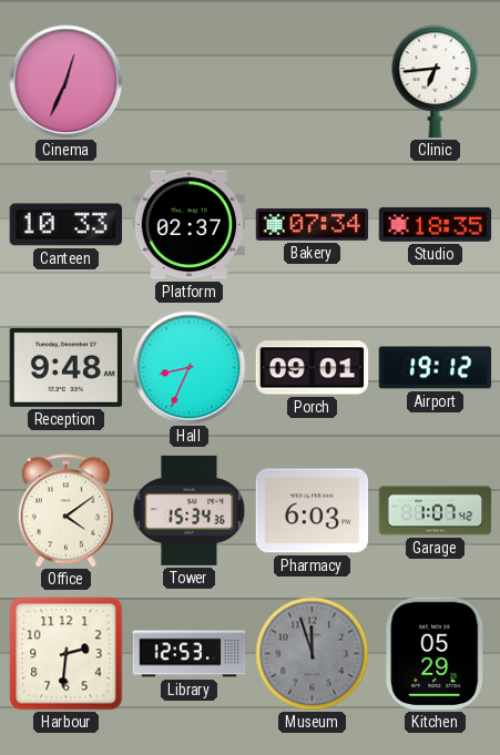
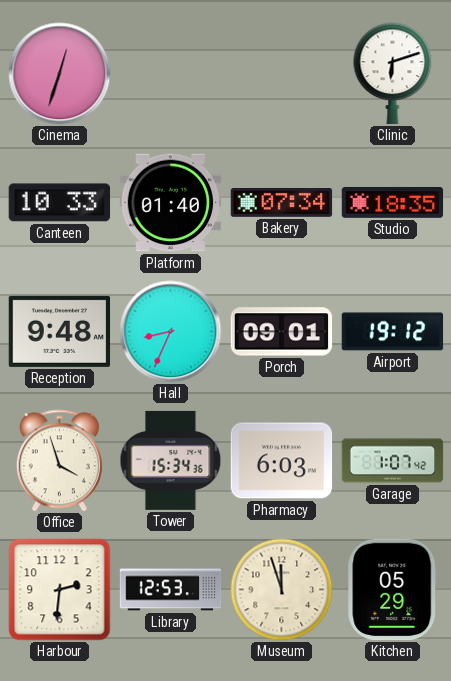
Cinema: 12:34 -> 12:33
Clinic: 6:44 -> 6:12
Platform: 02:37 -> 01:40
Office: 4:09 -> 3:57
Museum dial: grey -> cream
